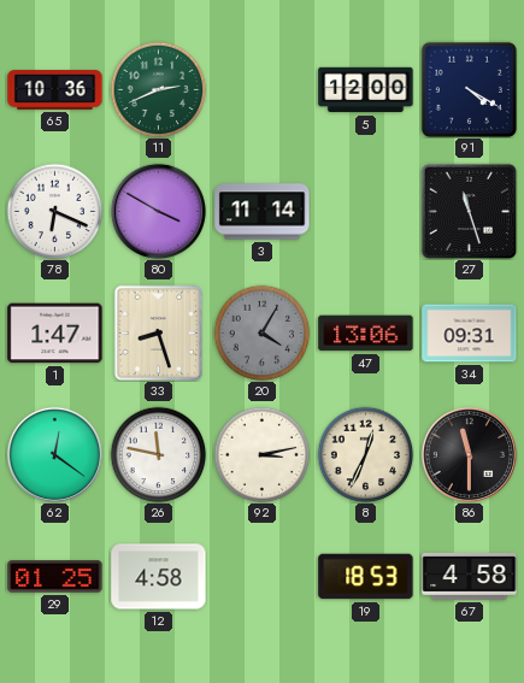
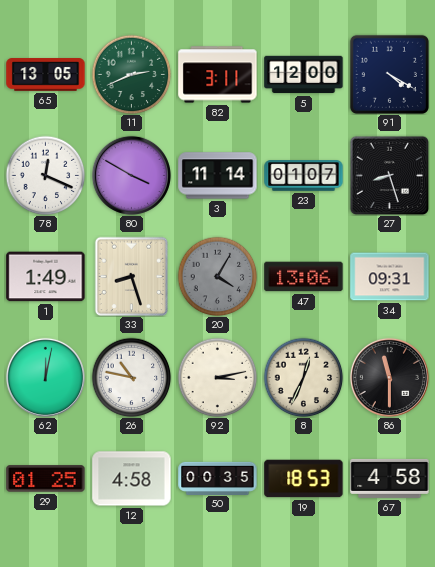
65: 10:36 -> 13:05
82: none -> 3:11
78: 6:19 -> 12:19
23: none -> 01:07
27: 11:27 -> 8:27
1: 1:47 -> 1:49
62: 12:21 -> 12:02
26: 11:47 -> 10:47
50: none -> 00:35
